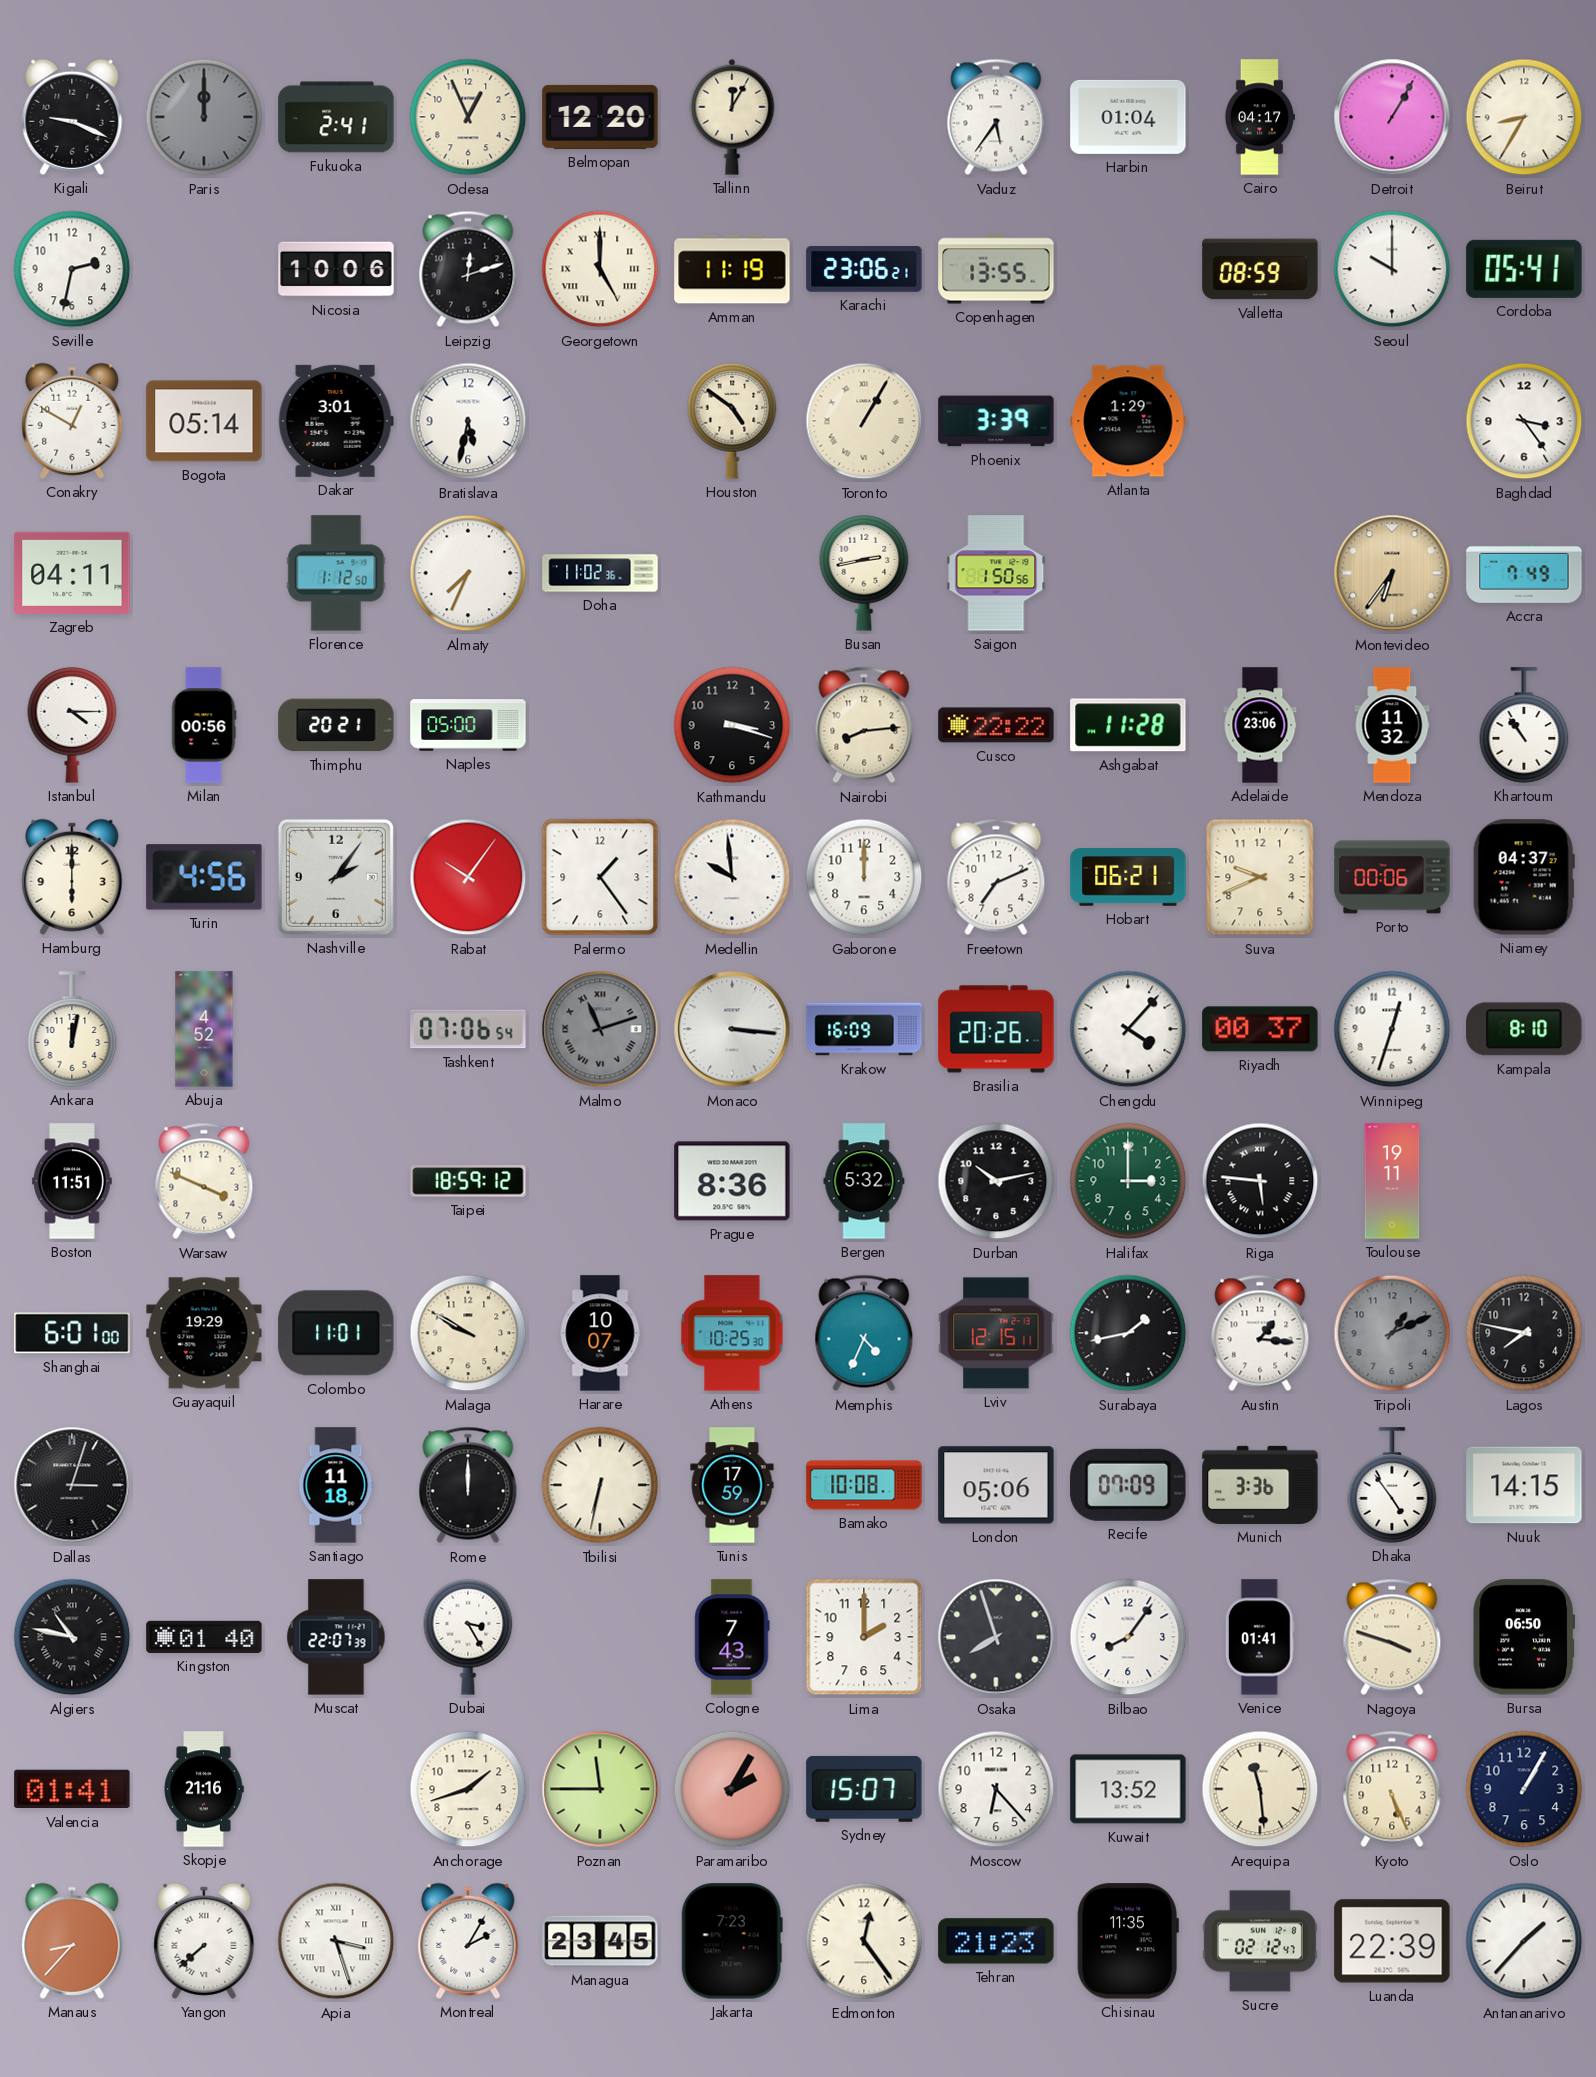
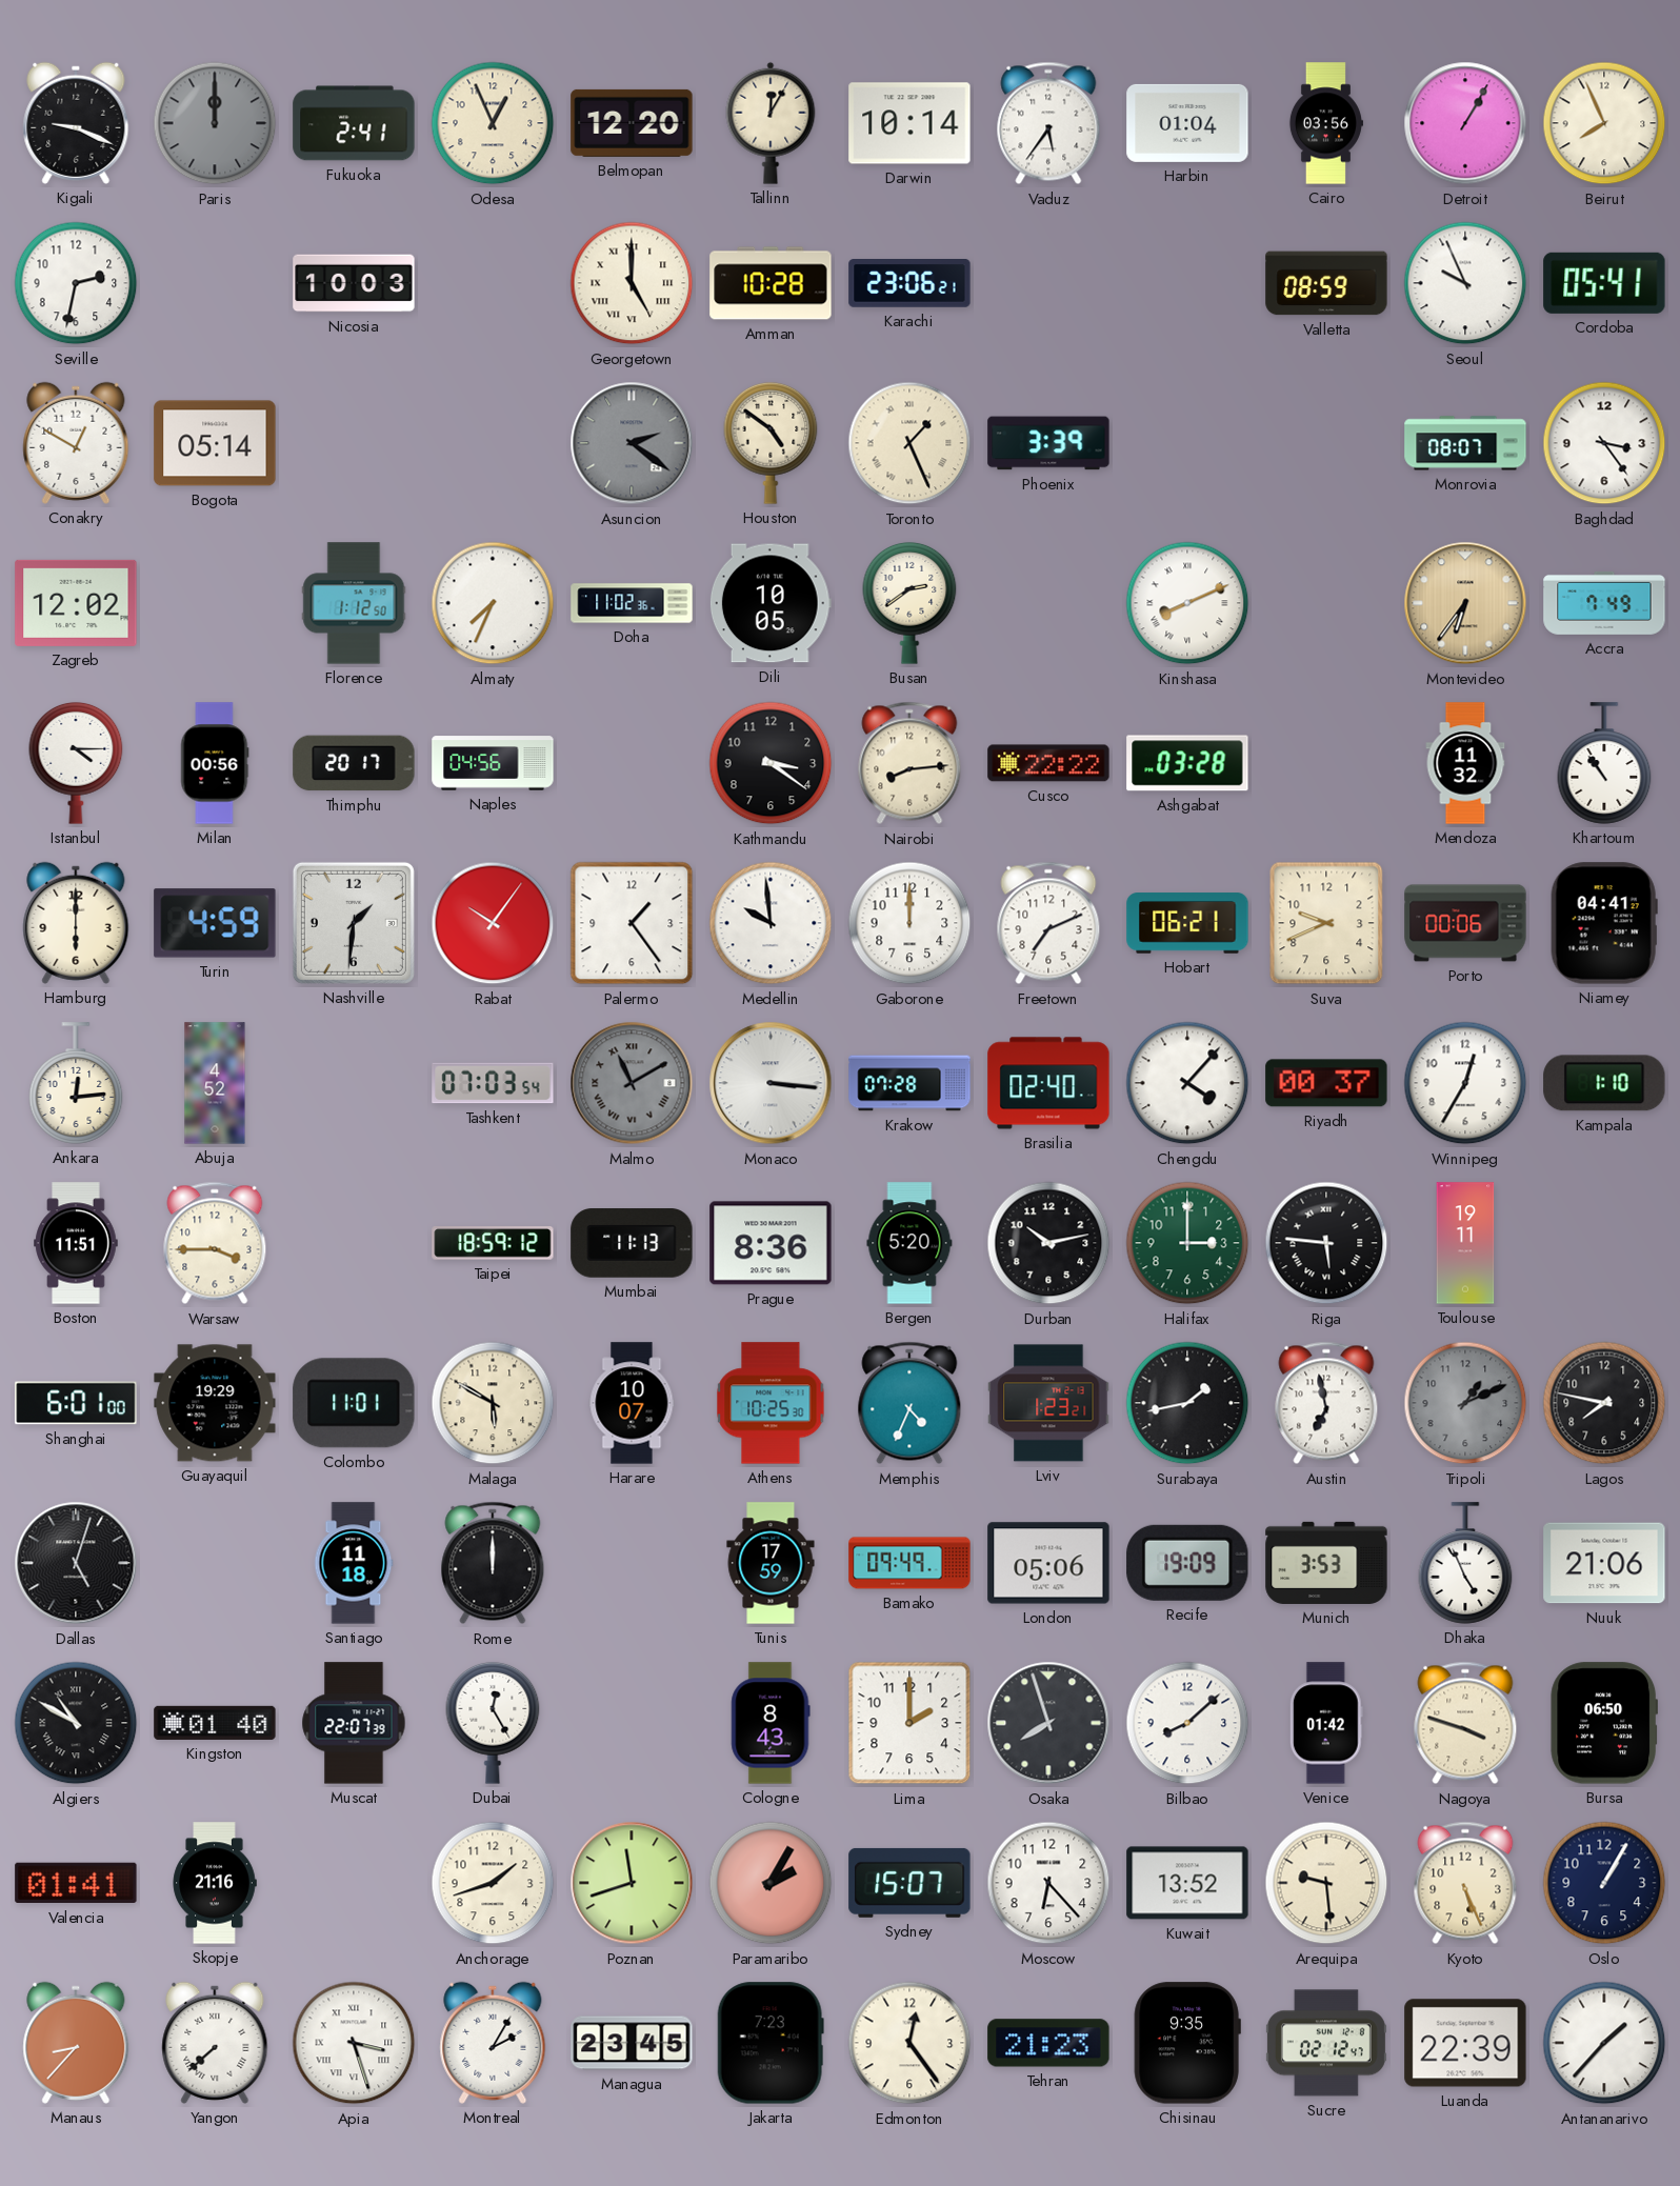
Darwin: none -> 10:14
Cairo: 04:17 -> 03:56
Beirut: 8:35 -> 7:56
Nicosia: 10:06 -> 10:03
Leipzig: 12:12 -> none
Amman: 11:19 -> 10:28
Copenhagen: 13:55 -> none
Seoul: 10:00 -> 9:56
Dakar: 3:01 -> none
Bratislava: 5:32 -> none
Asuncion: none -> 2:21
Toronto: 1:05 -> 1:26
Atlanta: 1:29 -> none
Monrovia: none -> 08:07
Zagreb: 04:11 -> 12:02
Dili: none -> 10:05
Busan: 2:43 -> 2:39
Saigon: 1:50 -> none
Kinshasa: none -> 8:11
Thimphu: 20:21 -> 20:17
Naples: 05:00 -> 04:56
Kathmandu: 3:18 -> 3:21
Ashgabat: 11:28 -> 03:28
Adelaide: 23:06 -> none
Turin: 4:56 -> 4:59
Nashville: 2:06 -> 1:31
Niamey: 04:37 -> 04:41
Ankara: 12:02 -> 12:14
Tashkent: 07:06 -> 07:03
Malmo: 11:12 -> 11:10
Krakow: 16:09 -> 07:28
Brasilia: 20:26 -> 02:40
Winnipeg: 12:33 -> 12:35
Kampala: 8:10 -> 1:10
Warsaw: 3:49 -> 3:45
Mumbai: none -> 11:13
Bergen: 5:32 -> 5:20
Malaga: 9:50 -> 5:50
Lviv: 12:15 -> 1:23
Austin: 1:16 -> 6:58
Dallas: 3:03 -> 5:03
Tbilisi: 6:32 -> none
Bamako: 10:08 -> 09:49
Recife: 07:09 -> 19:09
Munich: 3:36 -> 3:53
Dhaka: 4:54 -> 4:56
Nuuk: 14:15 -> 21:06
Algiers: 10:47 -> 10:50
Dubai: 3:25 -> 12:25
Cologne: 7:43 -> 8:43
Bilbao: 8:06 -> 8:08
Venice: 01:41 -> 01:42
Poznan: 11:45 -> 11:42
Arequipa: 11:29 -> 9:29
Chisinau: 11:35 -> 9:35
